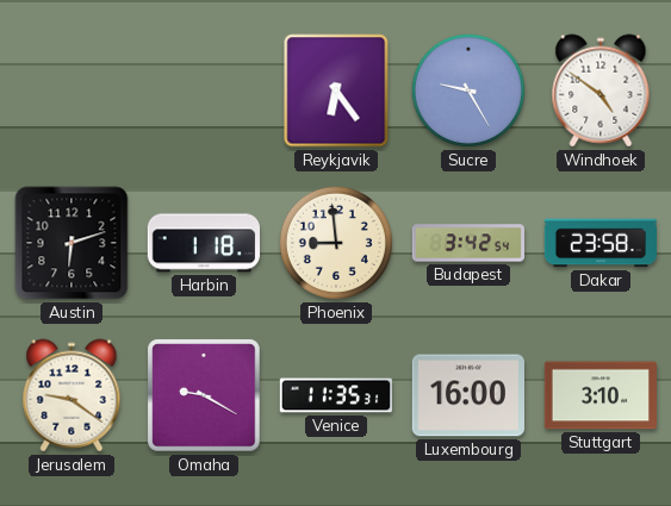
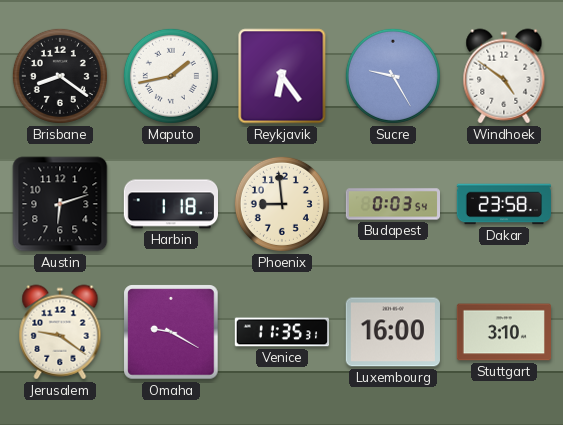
Brisbane: none -> 8:21
Maputo: none -> 1:43
Budapest: 3:42 -> 0:03
